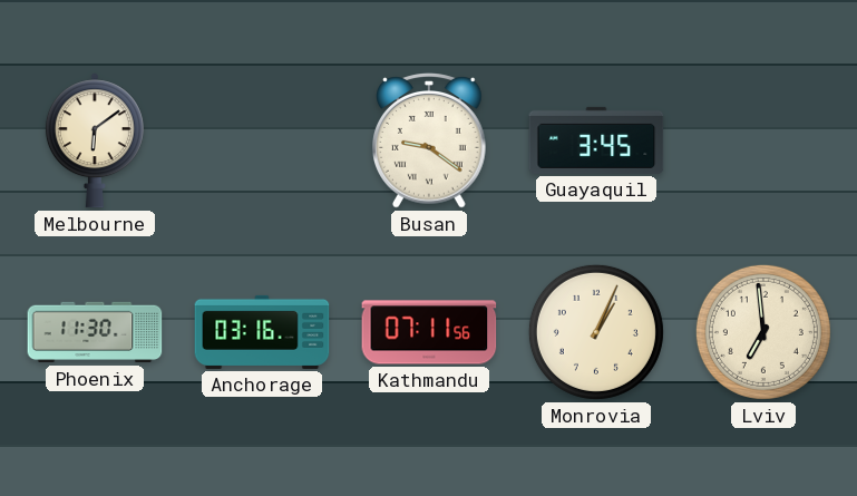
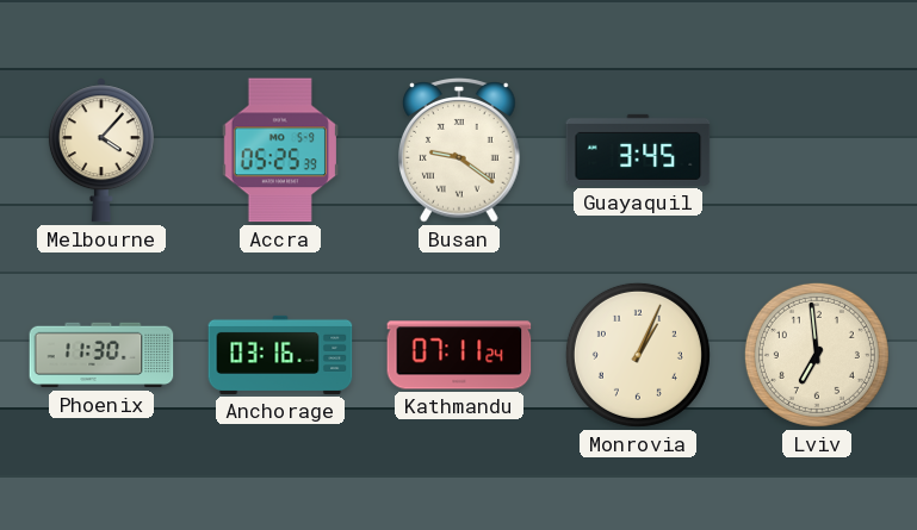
Melbourne: 6:09 -> 4:07
Accra: none -> 05:25
Kathmandu: 07:11:56 -> 07:11:24
